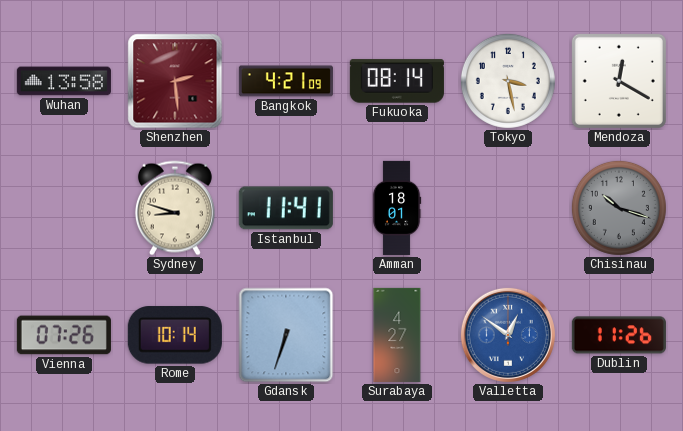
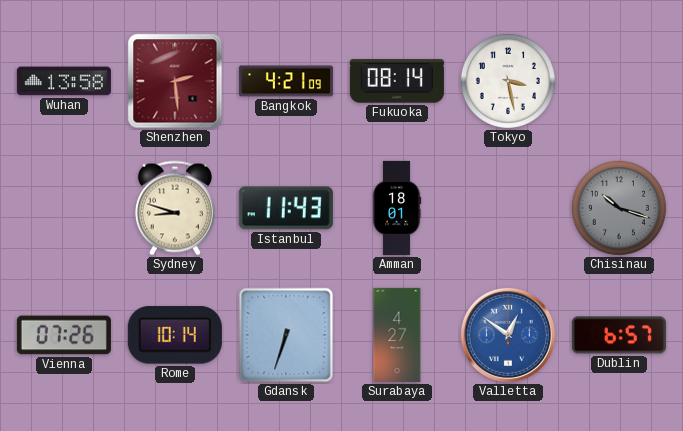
Mendoza: 12:20 -> none
Istanbul: 11:41 -> 11:43
Dublin: 11:26 -> 6:57
